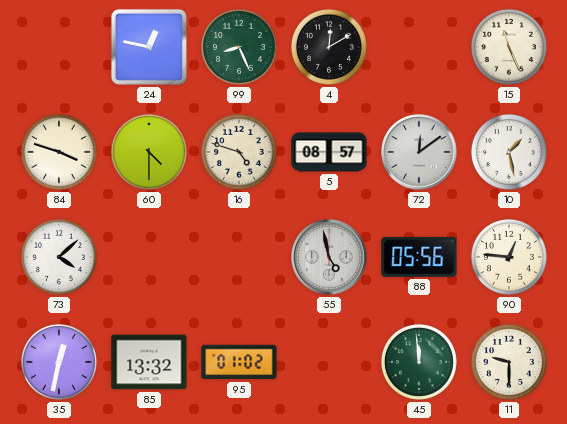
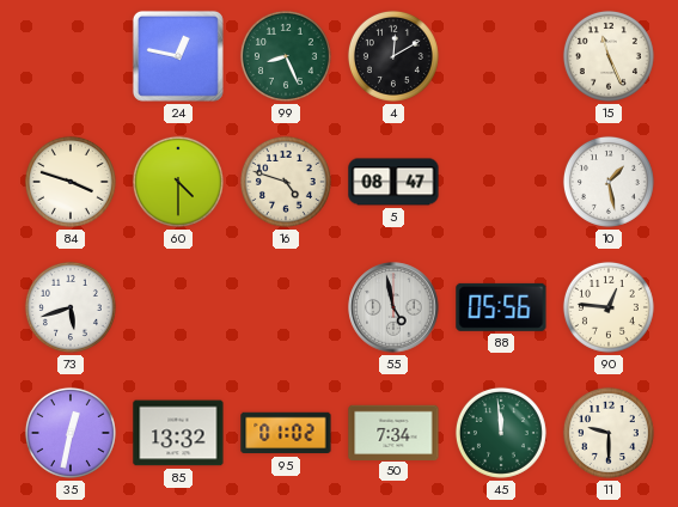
5: 08:57 -> 08:47
72: 12:09 -> none
73: 4:08 -> 5:42
50: none -> 7:34
